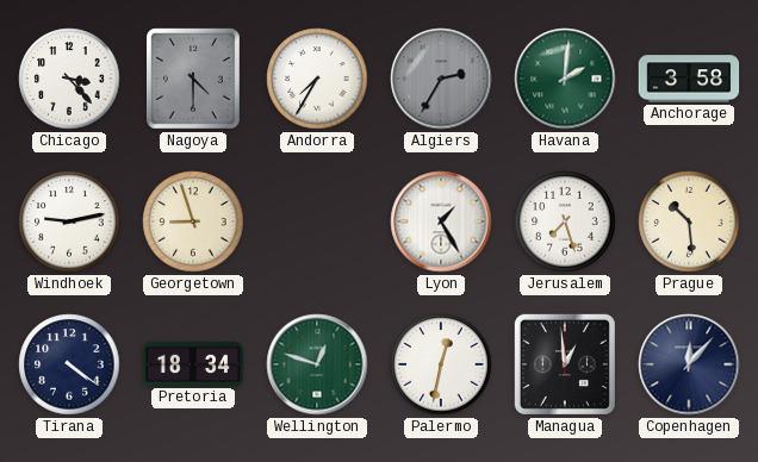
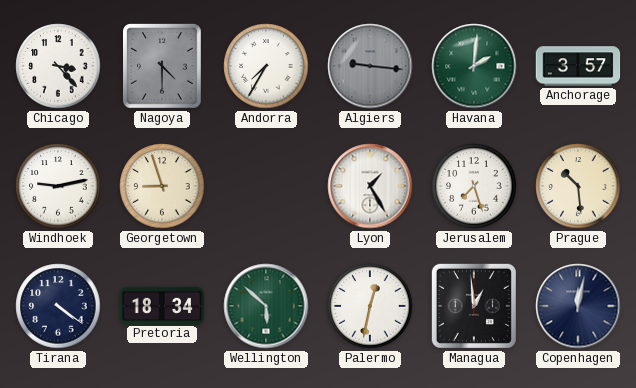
Algiers: 2:35 -> 9:16
Anchorage: 3:58 -> 3:57
Wellington: 12:48 -> 5:52
Copenhagen: 12:07 -> 12:02
